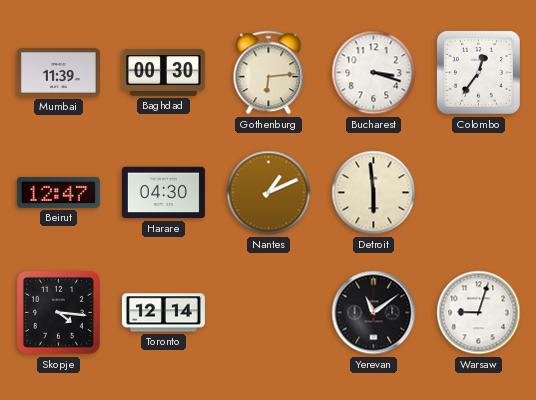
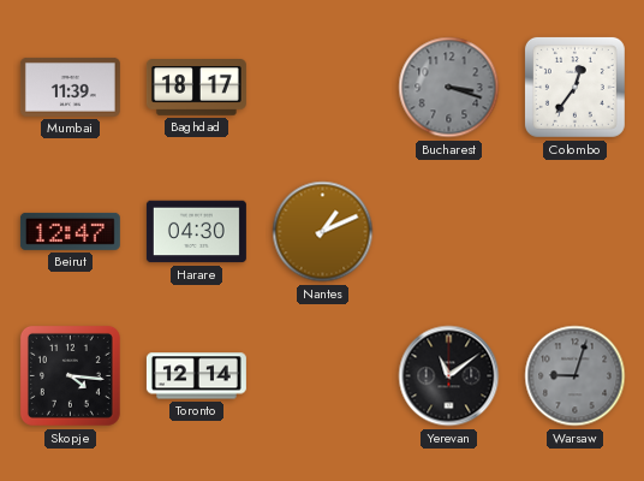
Baghdad: 00:30 -> 18:17
Gothenburg: 6:14 -> none
Bucharest dial: white -> grey
Detroit: 5:59 -> none
Warsaw dial: white -> grey
